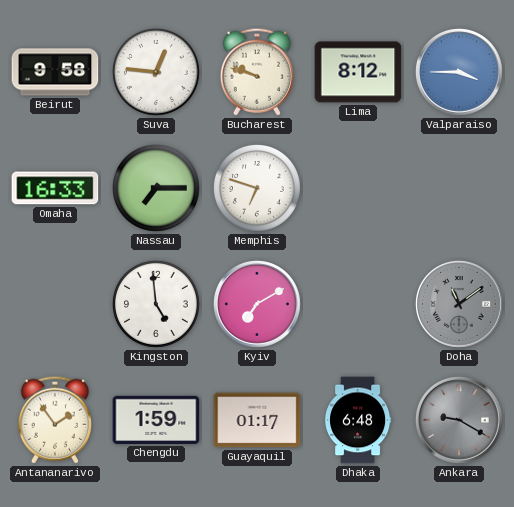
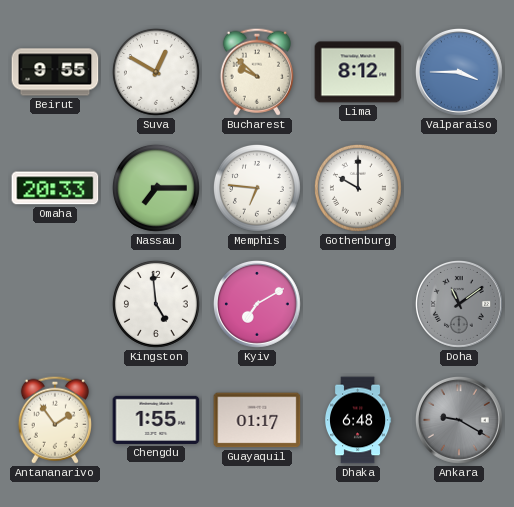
Beirut: 9:58 -> 9:55
Suva: 12:46 -> 12:50
Bucharest: 9:48 -> 9:52
Omaha: 16:33 -> 20:33
Memphis: 6:48 -> 6:46
Gothenburg: none -> 10:00
Chengdu: 1:59 -> 1:55
